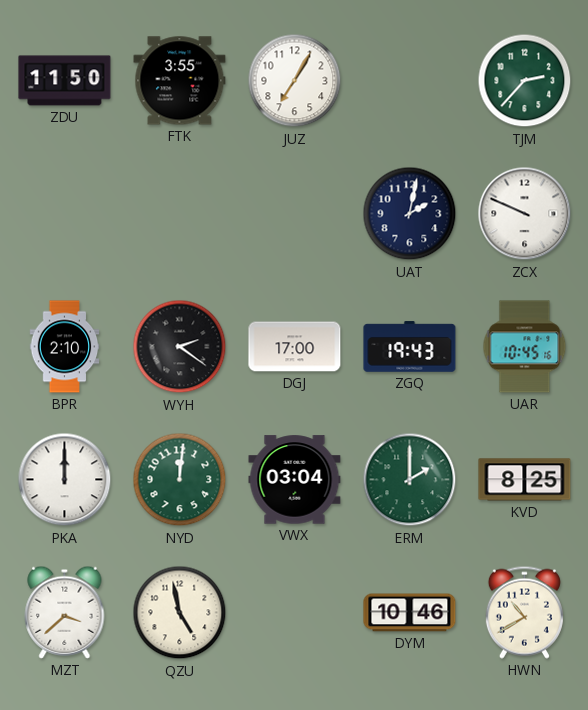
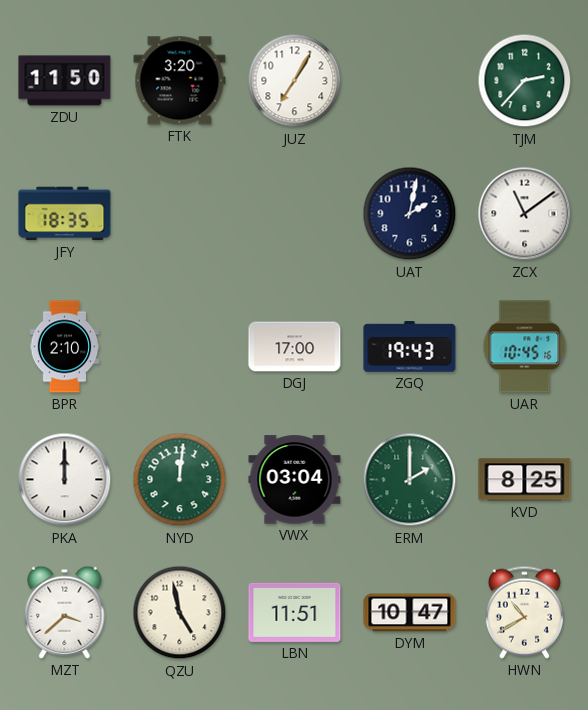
FTK: 3:55 -> 3:20
JFY: none -> 18:35
ZCX: 9:49 -> 11:09
WYH: 2:21 -> none
LBN: none -> 11:51
DYM: 10:46 -> 10:47
